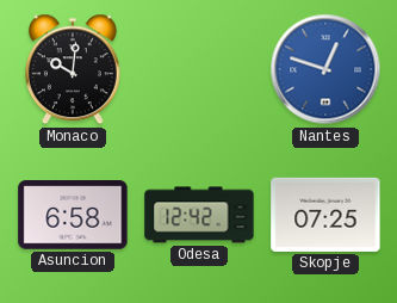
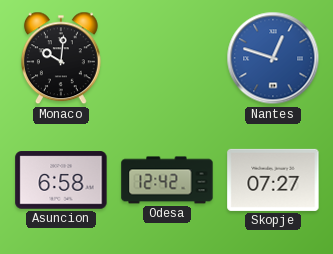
Skopje: 07:25 -> 07:27
